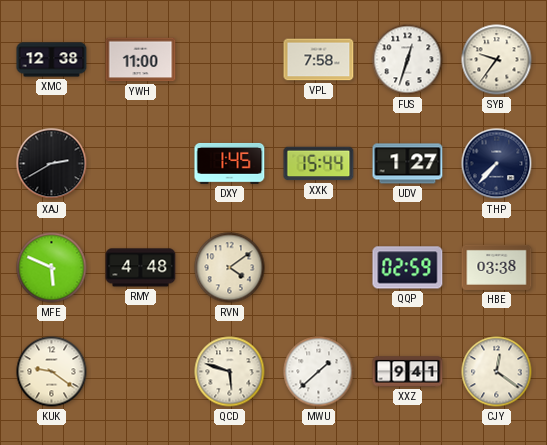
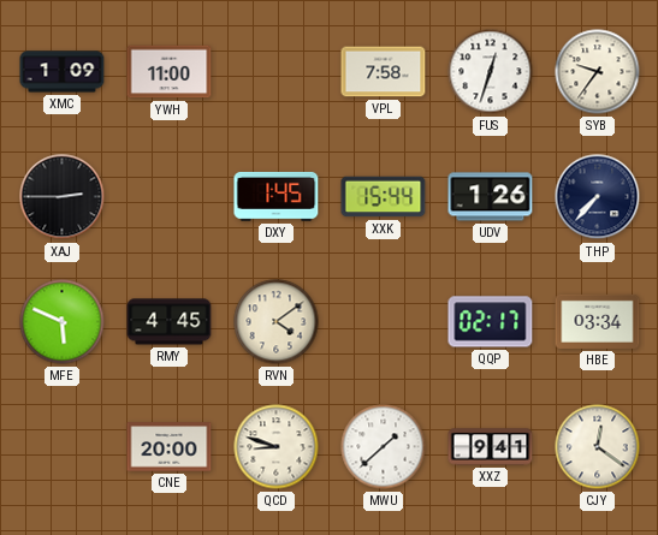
XMC: 12:38 -> 1:09
XAJ: 2:40 -> 2:45
UDV: 1:27 -> 1:26
RMY: 4:48 -> 4:45
QQP: 02:59 -> 02:17
HBE: 03:38 -> 03:34
KUK: 9:21 -> none
CNE: none -> 20:00
QCD: 5:48 -> 8:48
